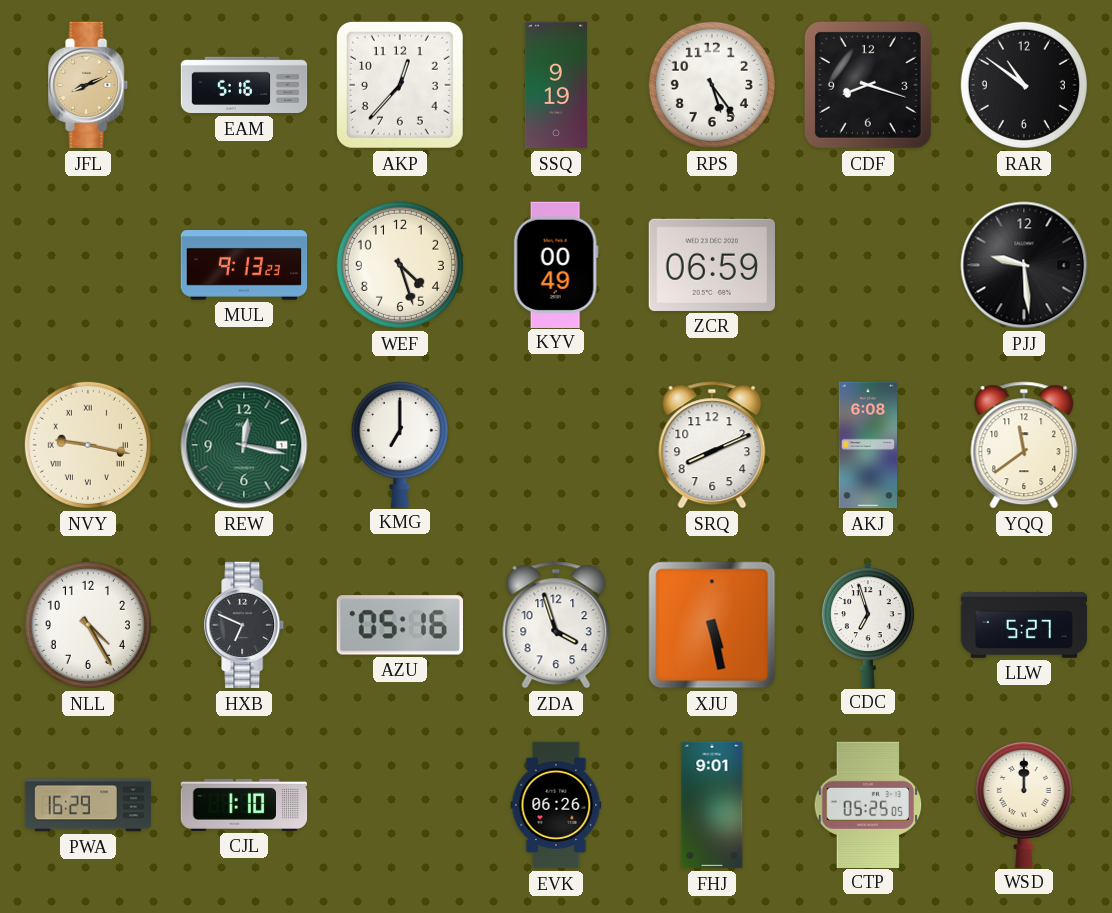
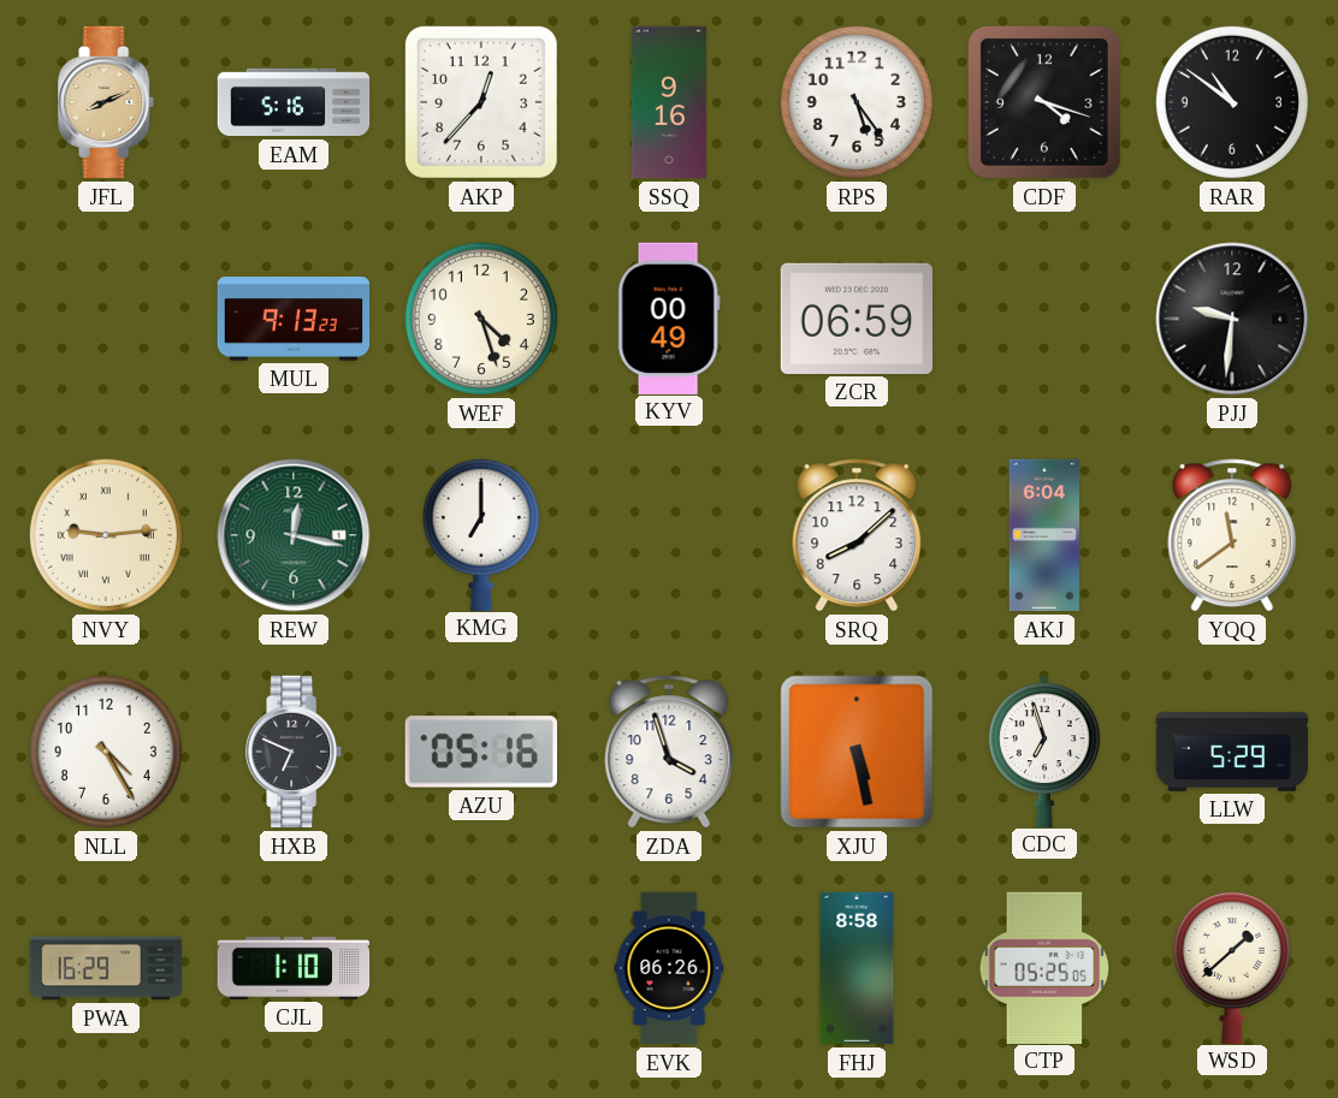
SSQ: 9:19 -> 9:16
CDF: 8:18 -> 4:18
PJJ: 9:29 -> 9:31
NVY: 9:17 -> 9:14
SRQ: 8:11 -> 8:08
AKJ: 6:08 -> 6:04
LLW: 5:27 -> 5:29
FHJ: 9:01 -> 8:58
WSD: 12:00 -> 1:38
